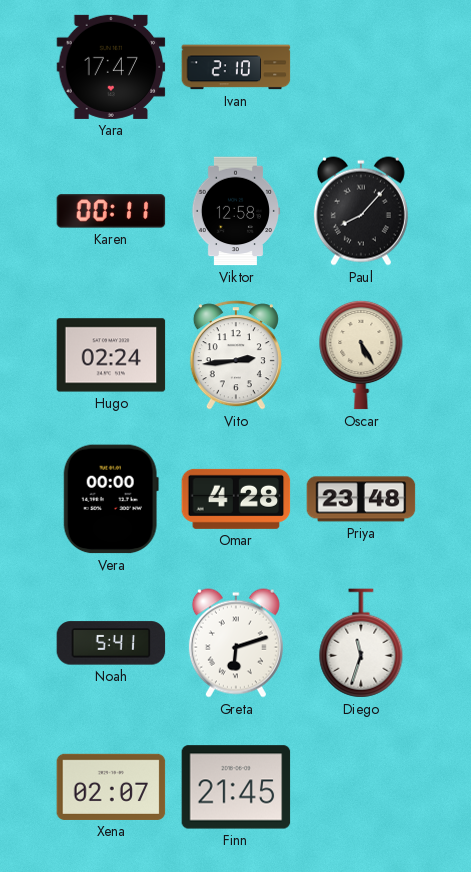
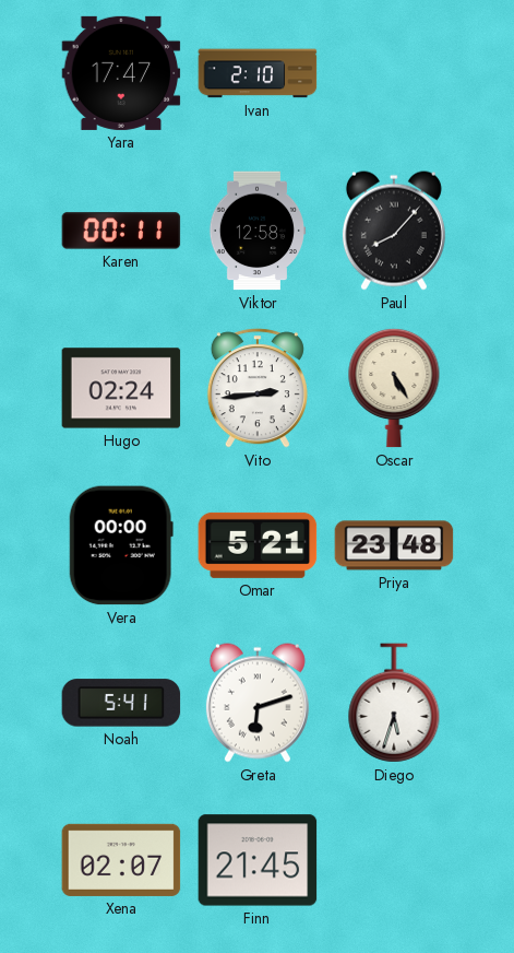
Omar: 4:28 -> 5:21
Diego: 11:33 -> 5:33
